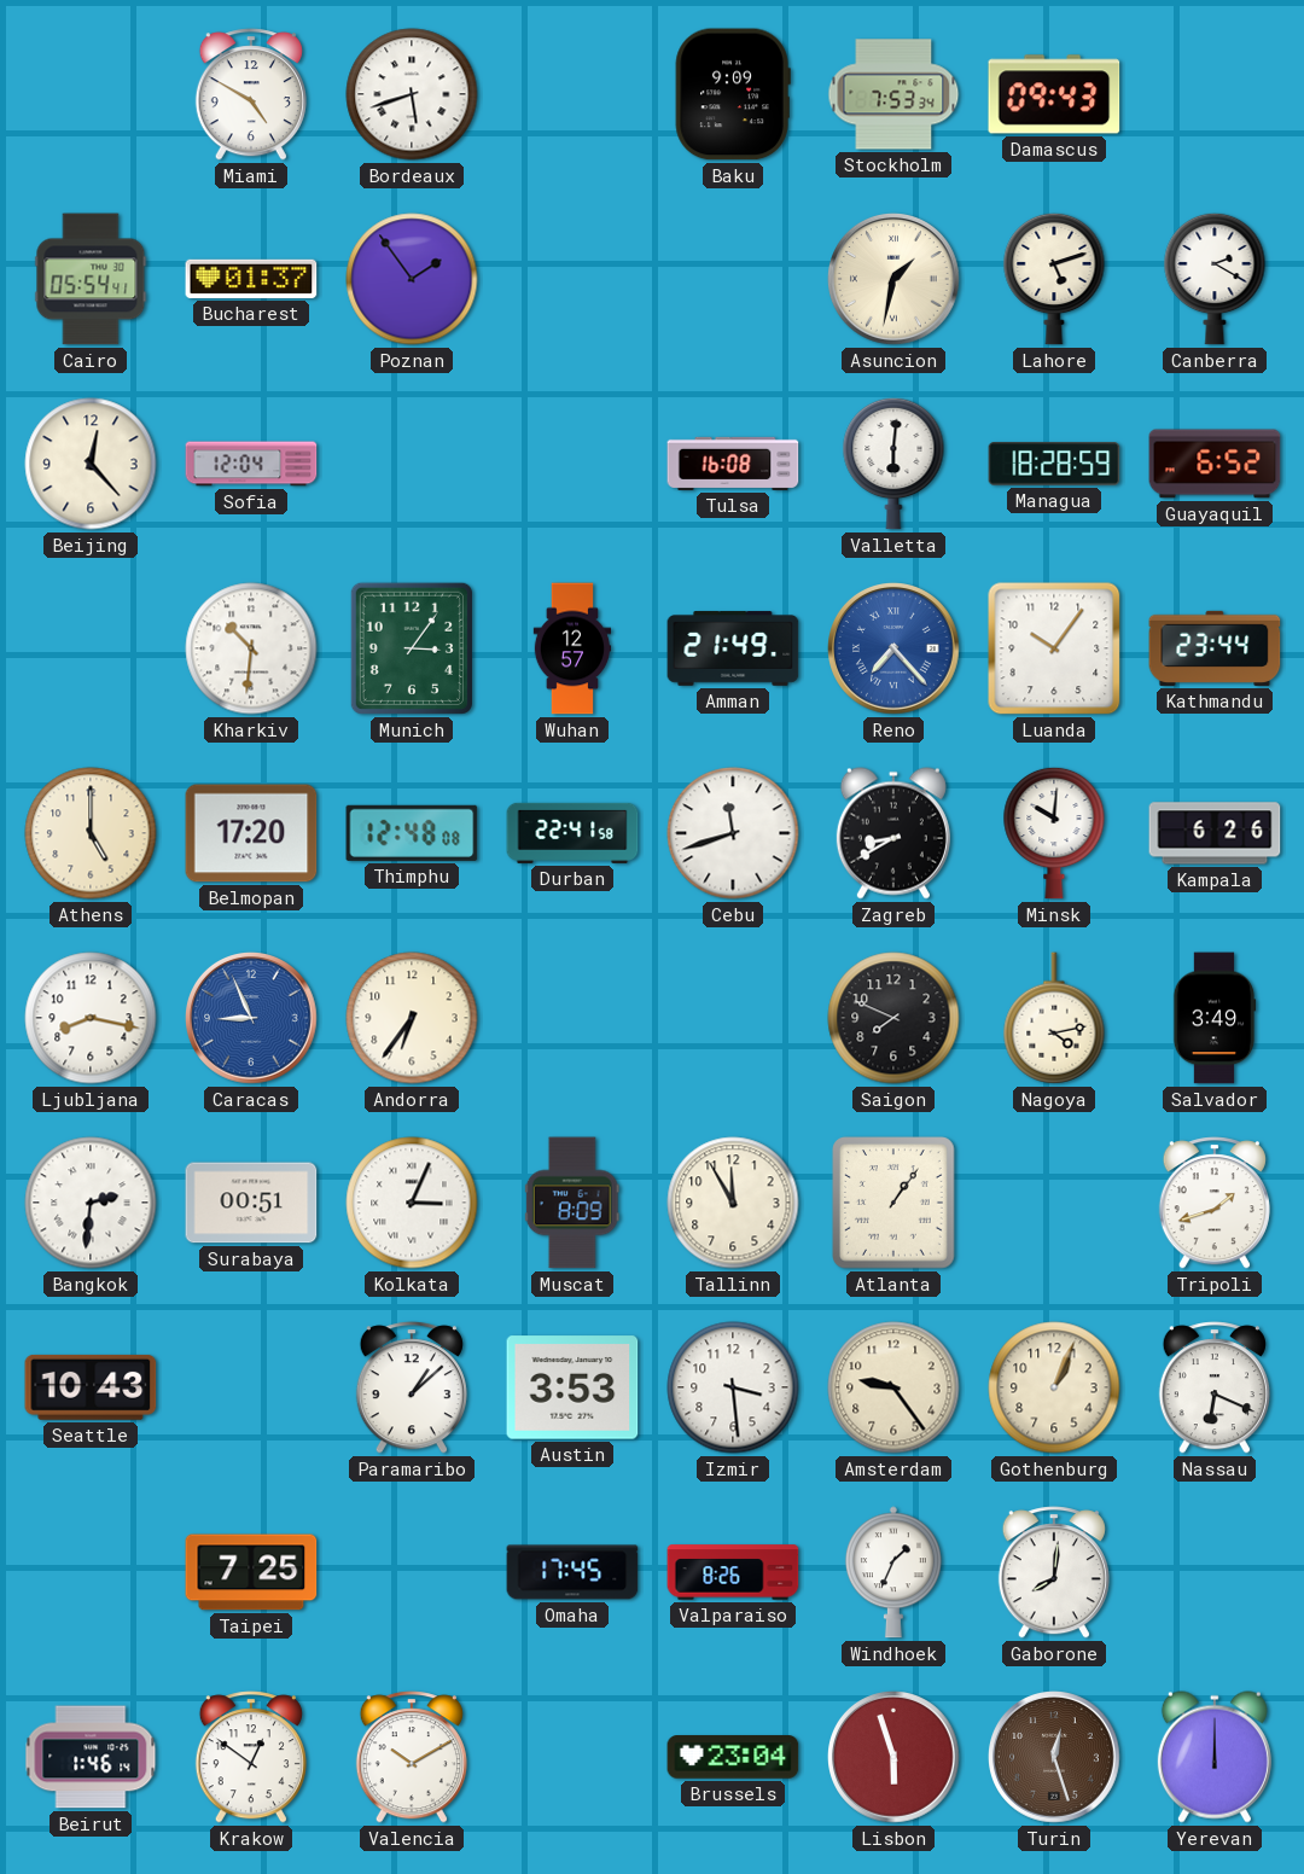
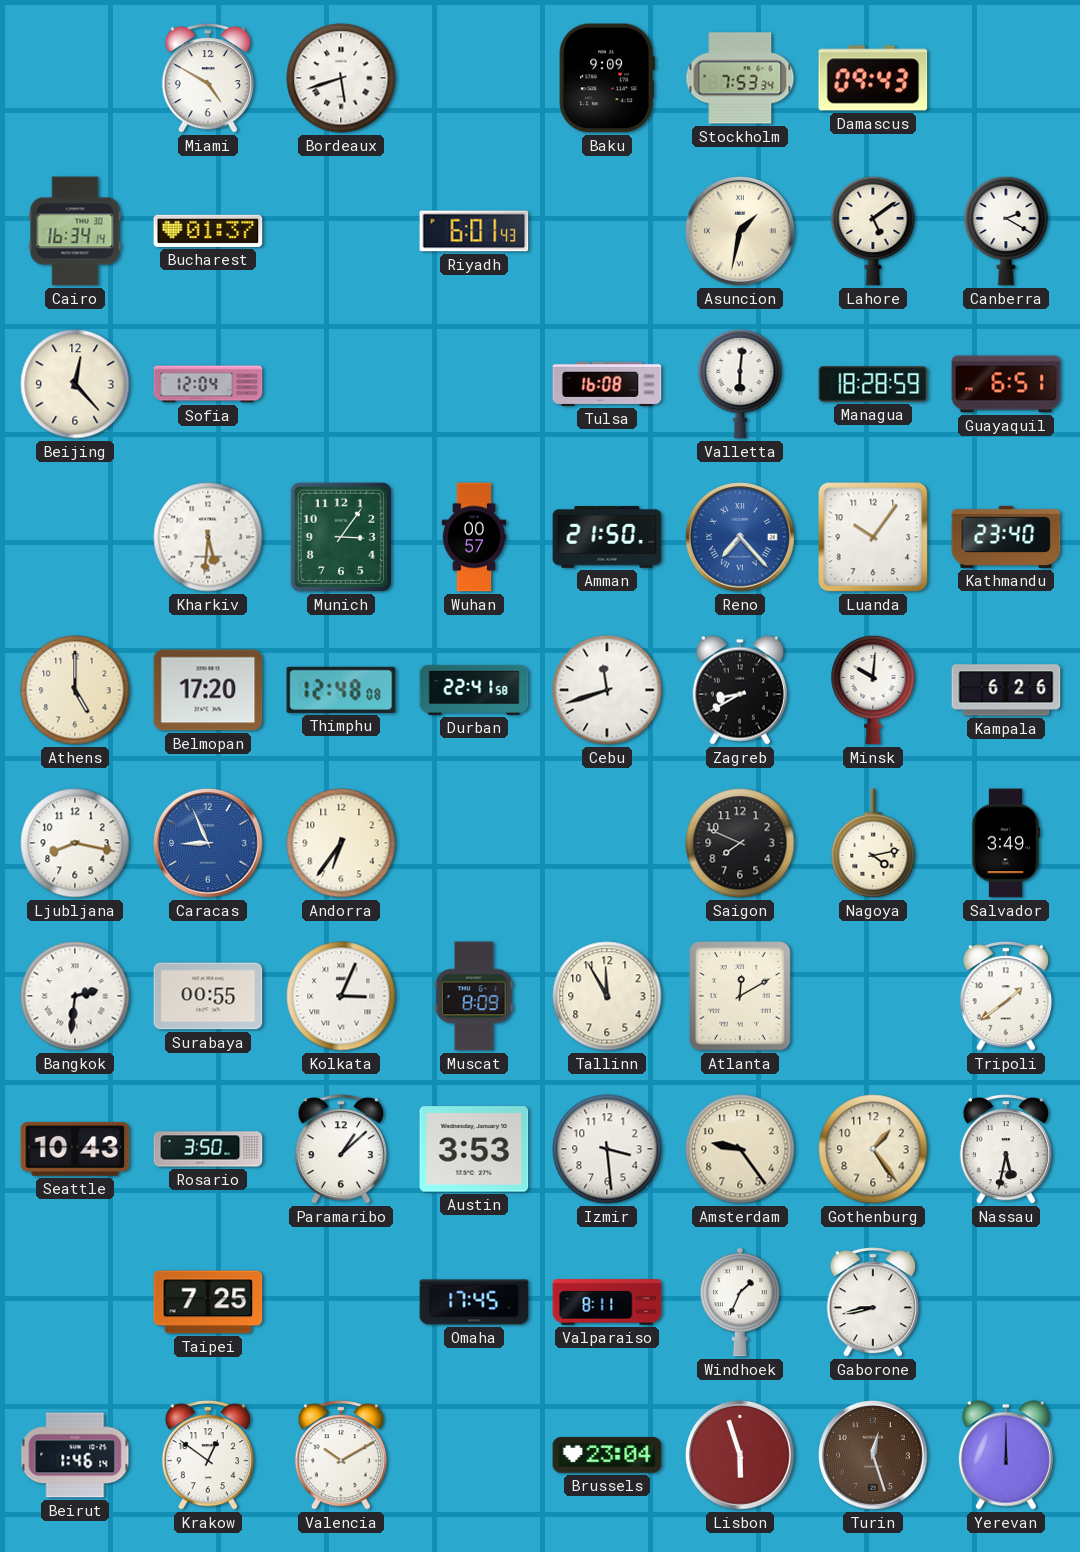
Cairo: 05:54 -> 16:34
Poznan: 1:54 -> none
Riyadh: none -> 6:01
Lahore: 5:12 -> 5:09
Guayaquil: 6:52 -> 6:51
Kharkiv: 10:31 -> 5:31
Wuhan: 12:57 -> 00:57
Amman: 21:49 -> 21:50
Kathmandu: 23:44 -> 23:40
Surabaya: 00:51 -> 00:55
Atlanta: 1:06 -> 12:10
Tripoli: 1:42 -> 1:39
Rosario: none -> 3:50
Gothenburg: 1:04 -> 1:24
Nassau: 6:19 -> 5:32
Valparaiso: 8:26 -> 8:11
Gaborone: 8:01 -> 8:43
